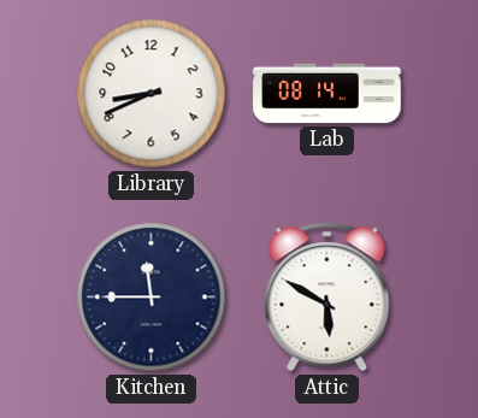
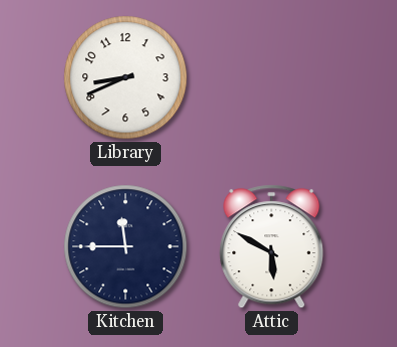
Lab: 08:14 -> none
